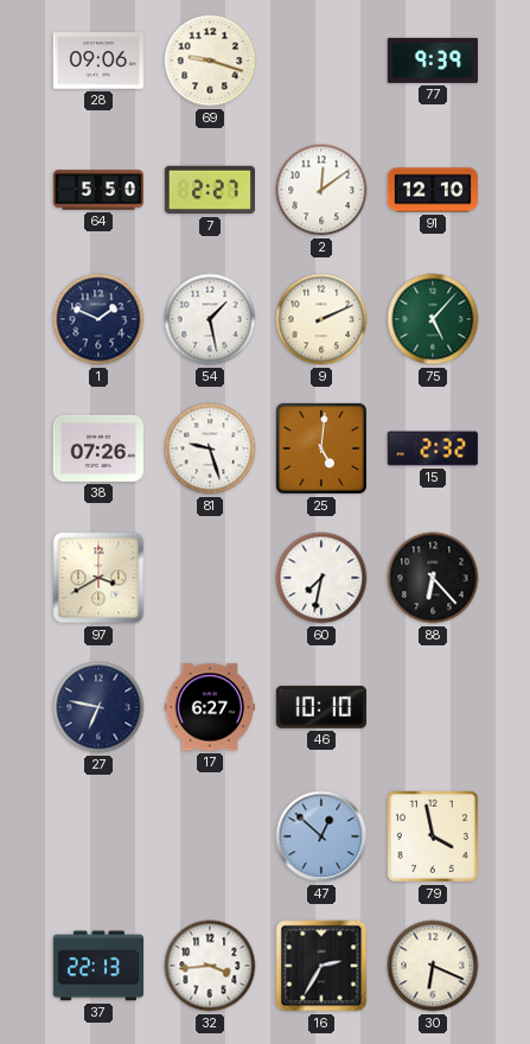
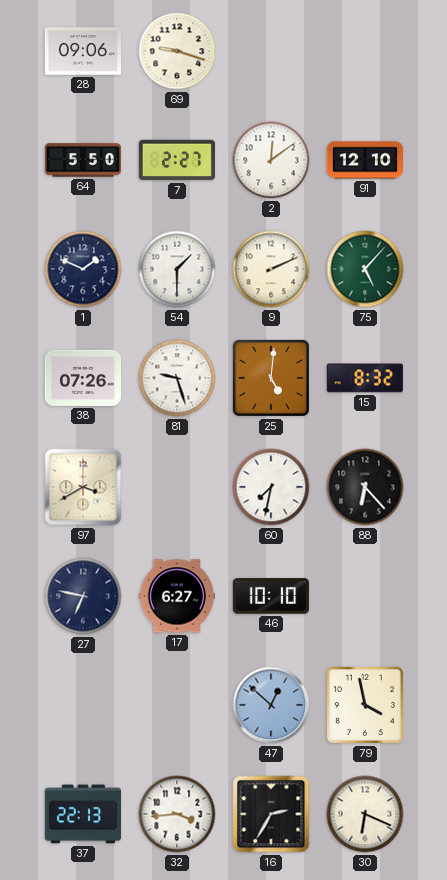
77: 9:39 -> none
54: 1:28 -> 1:30
15: 2:32 -> 8:32
